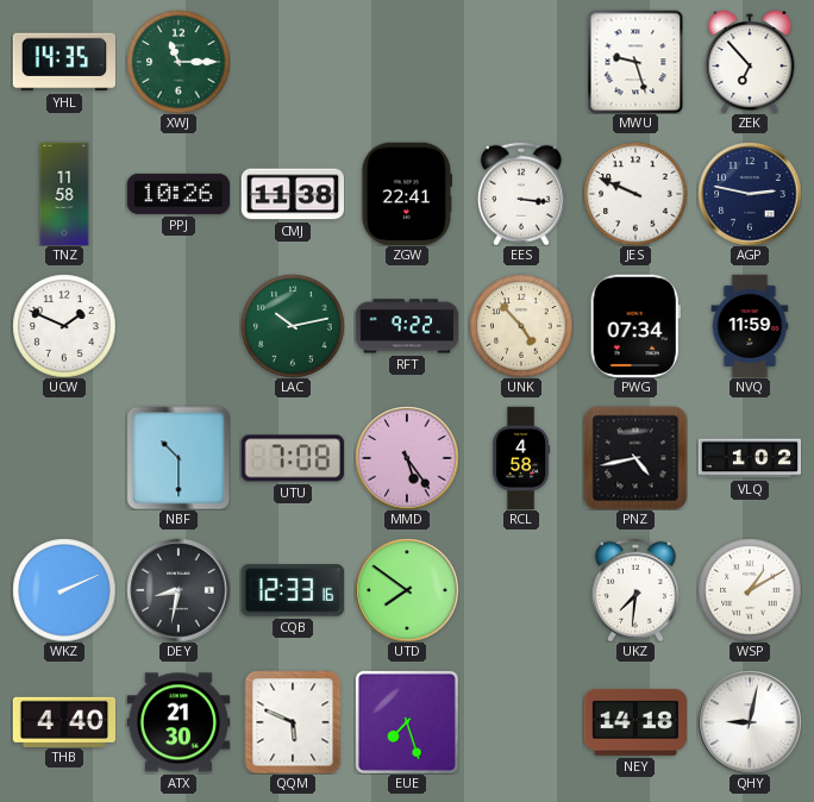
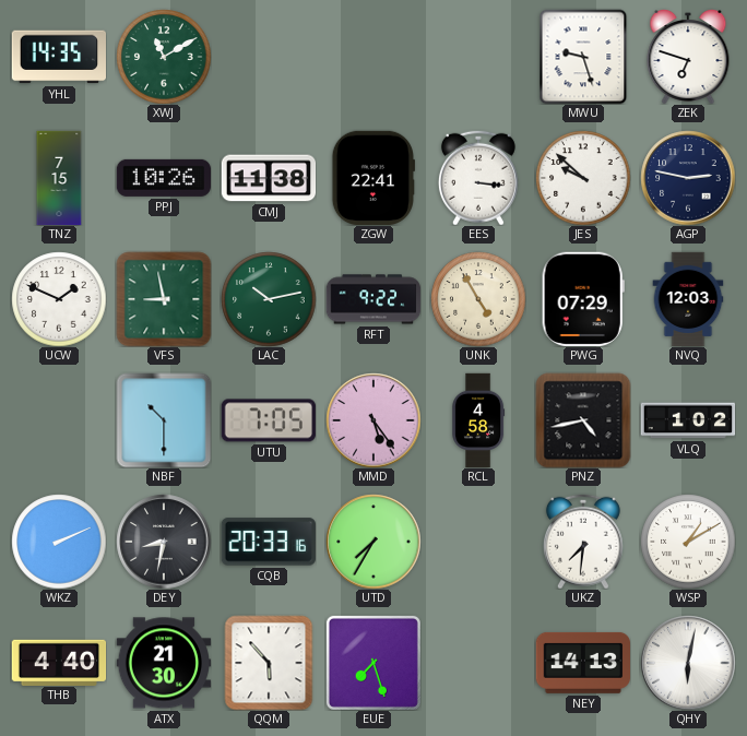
XWJ: 11:15 -> 11:10
ZEK: 6:53 -> 6:48
TNZ: 11:58 -> 7:15
JES: 9:49 -> 9:52
VFS: none -> 8:58
UNK: 4:53 -> 4:55
PWG: 07:34 -> 07:29
NVQ: 11:59 -> 12:03
UTU: 7:08 -> 7:05
CQB: 12:33 -> 20:33
UTD: 7:51 -> 7:35
QQM: 5:49 -> 5:53
NEY: 14:18 -> 14:13
QHY: 9:02 -> 6:02
